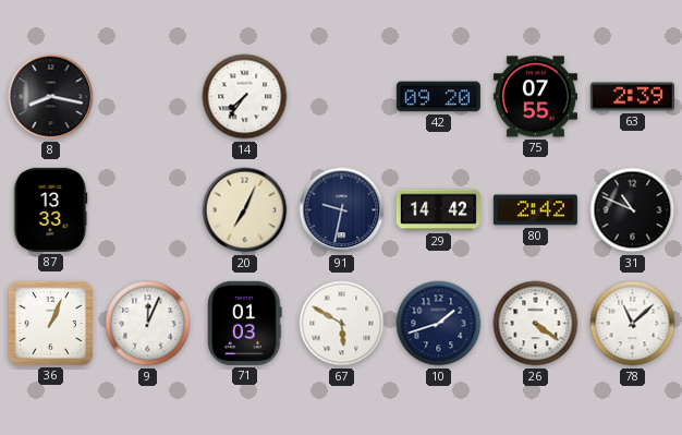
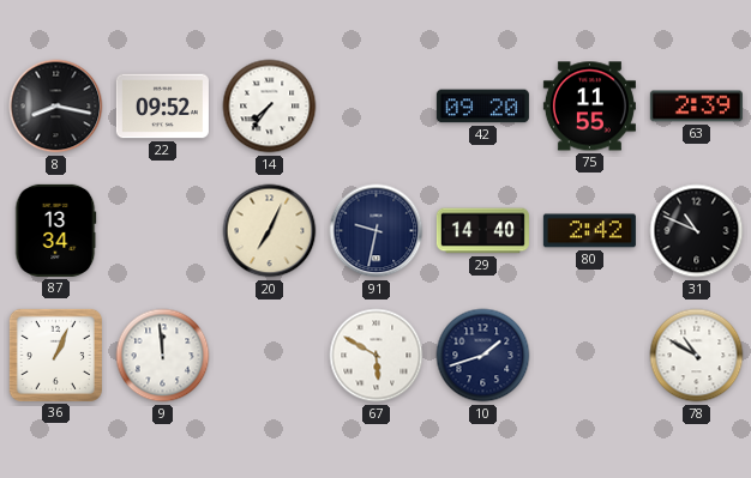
22: none -> 09:52
75: 07:55 -> 11:55
87: 13:33 -> 13:34
29: 14:42 -> 14:40
9: 12:04 -> 11:59
71: 01:03 -> none
26: 4:21 -> none
78: 11:08 -> 10:50
